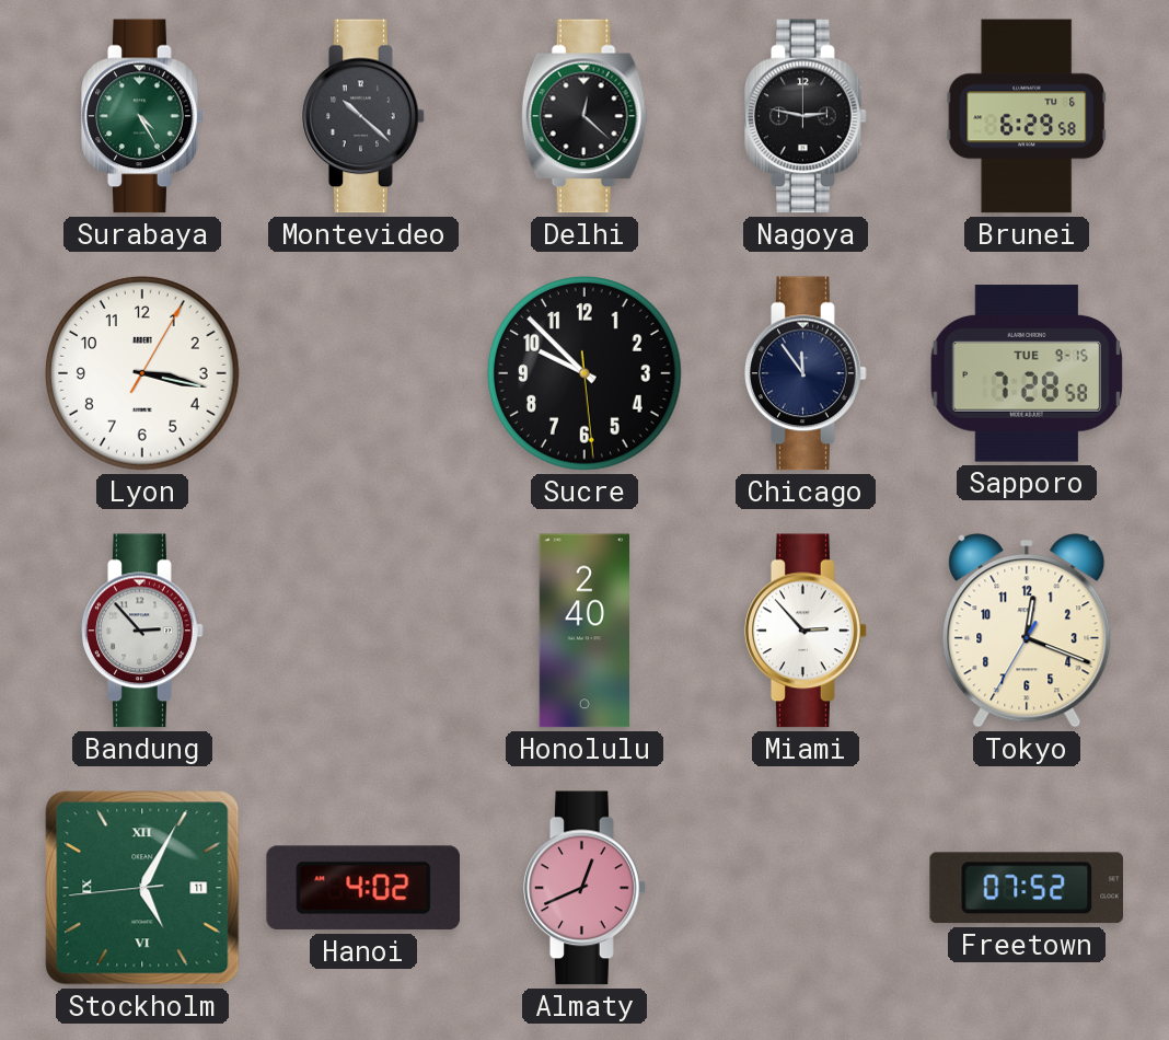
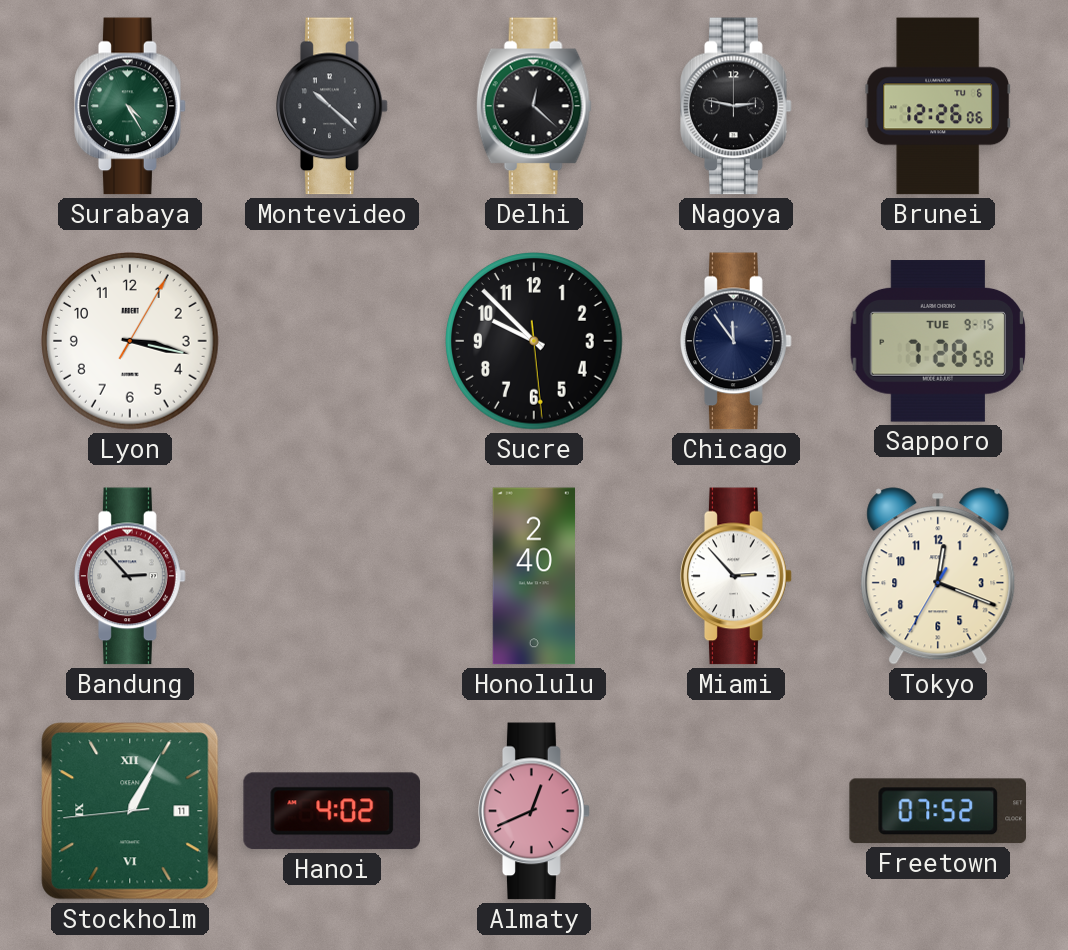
Brunei: 6:29 -> 12:26
Stockholm: 5:04 -> 1:04
